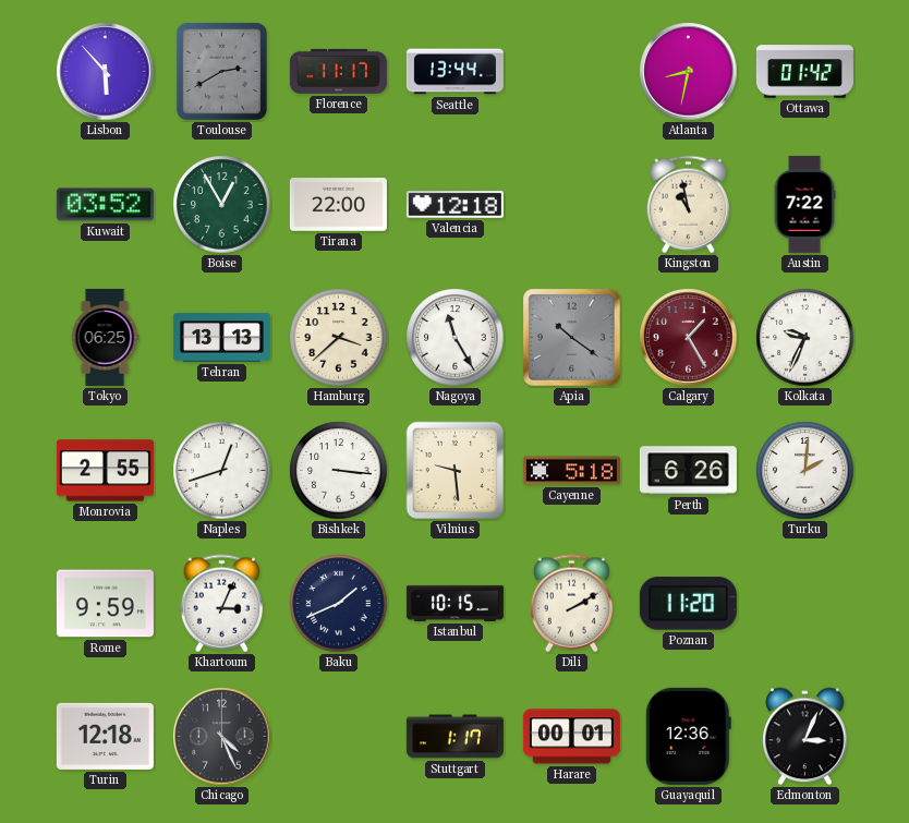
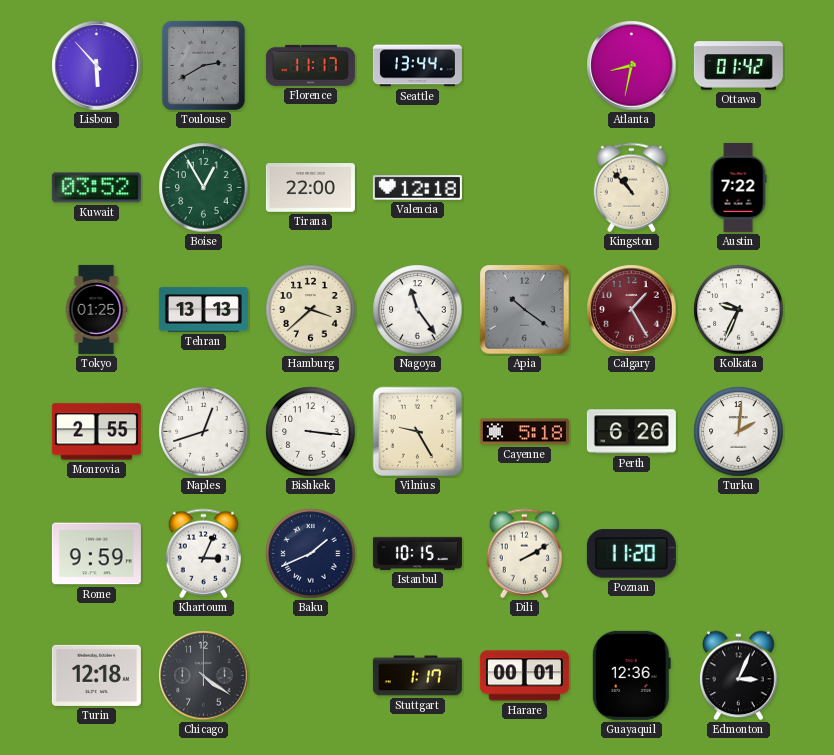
Kingston: 10:58 -> 10:53
Tokyo: 06:25 -> 01:25
Nagoya: 11:25 -> 11:24
Vilnius: 9:29 -> 9:25
Chicago: 4:26 -> 4:21
